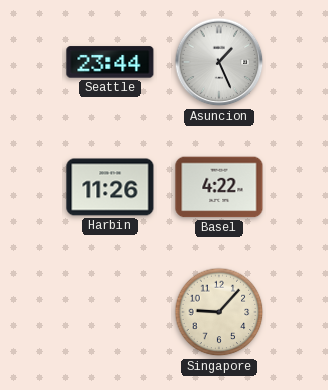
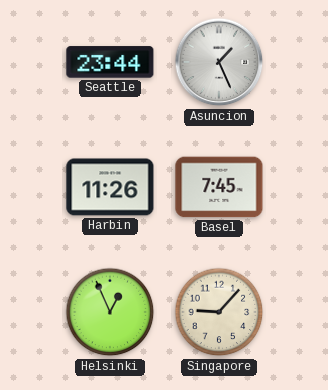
Basel: 4:22 -> 7:45
Helsinki: none -> 12:56
